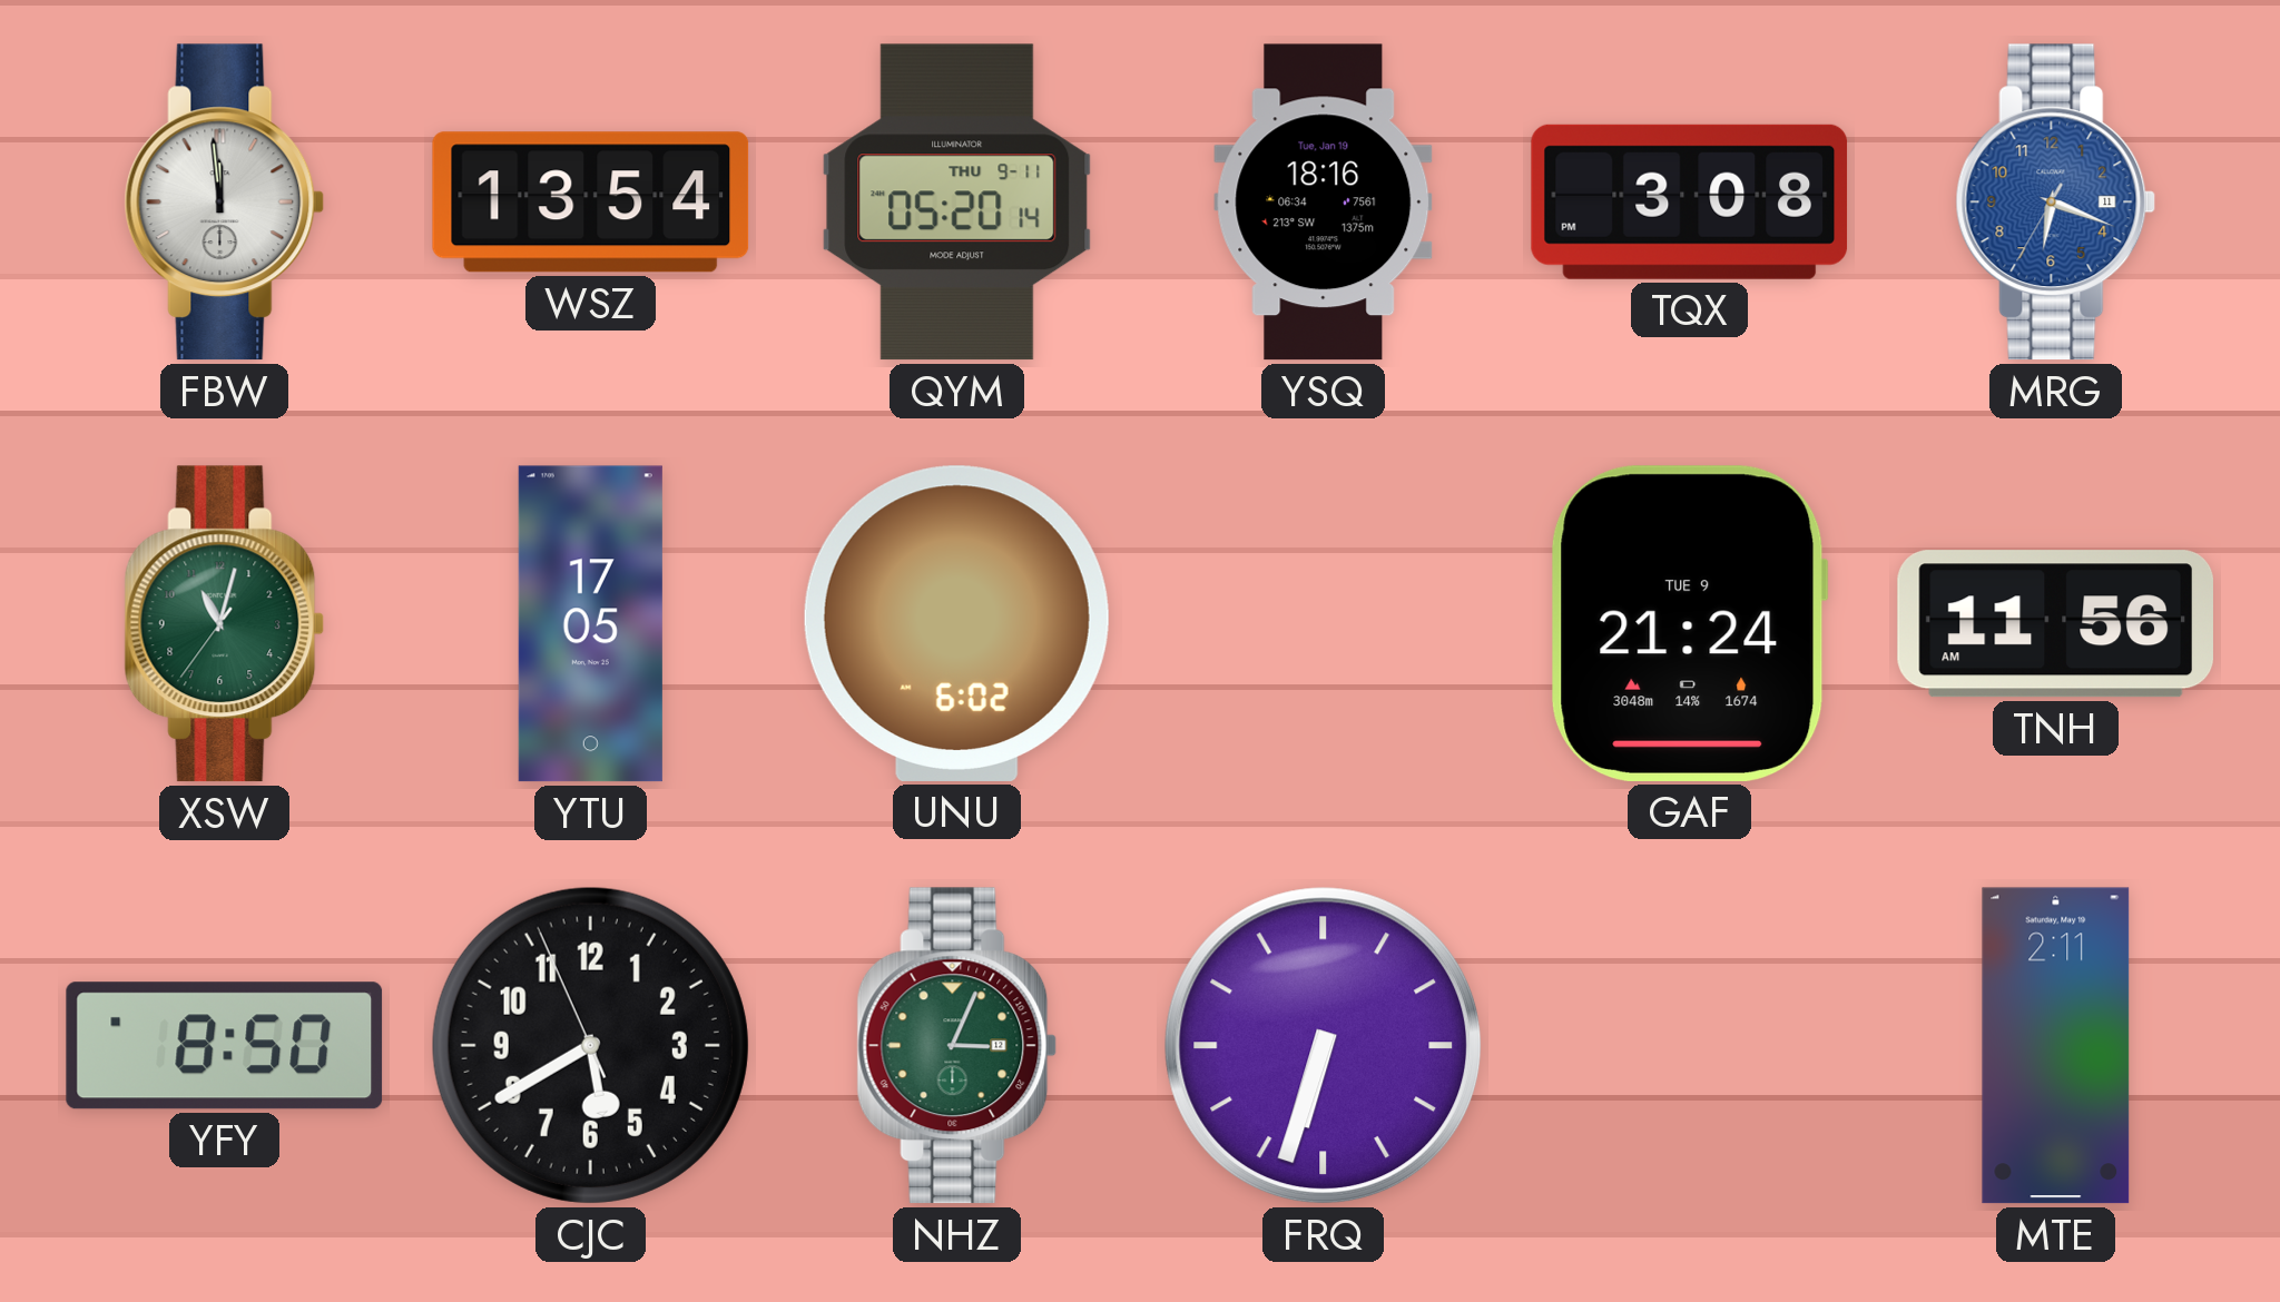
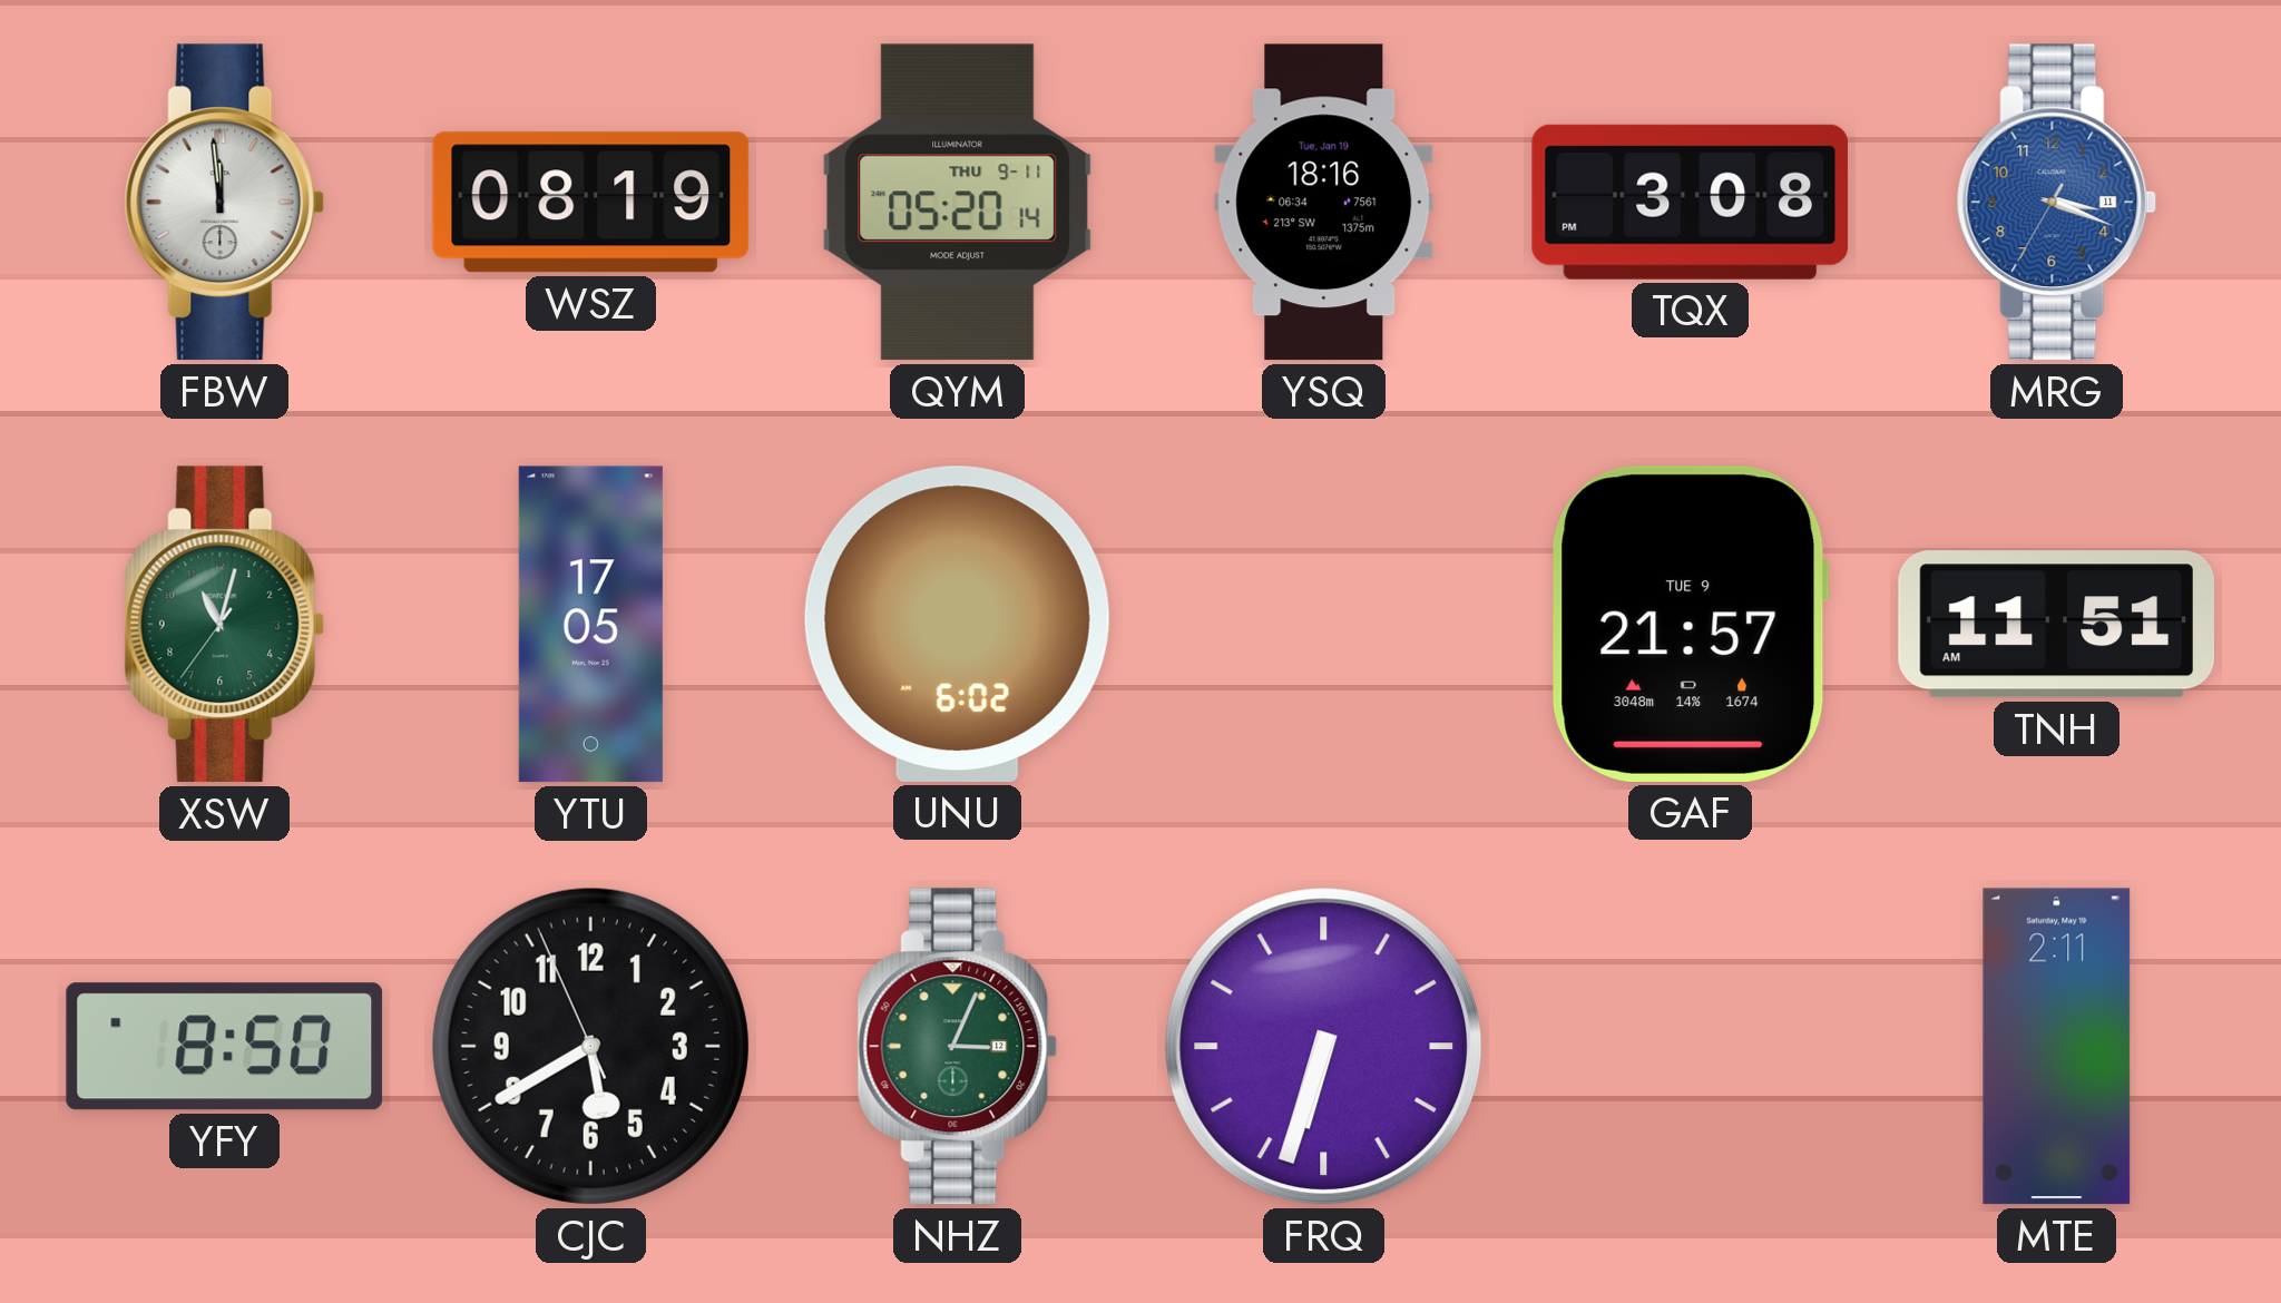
WSZ: 13:54 -> 08:19
MRG: 6:18 -> 3:18
GAF: 21:24 -> 21:57
TNH: 11:56 -> 11:51
